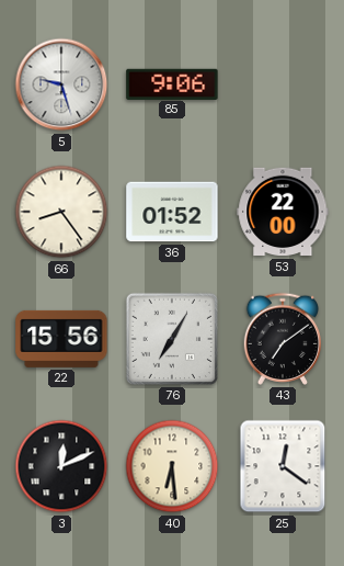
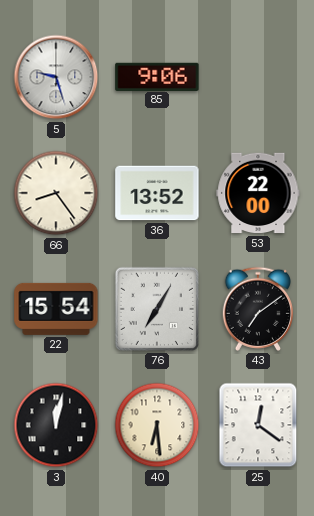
36: 01:52 -> 13:52
22: 15:56 -> 15:54
3: 12:11 -> 12:02
